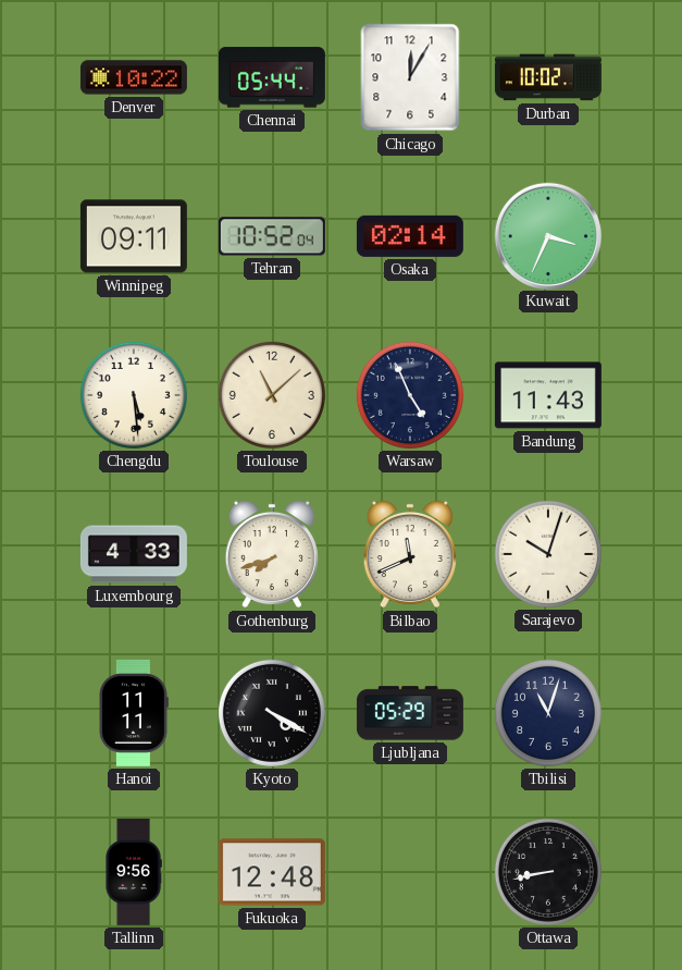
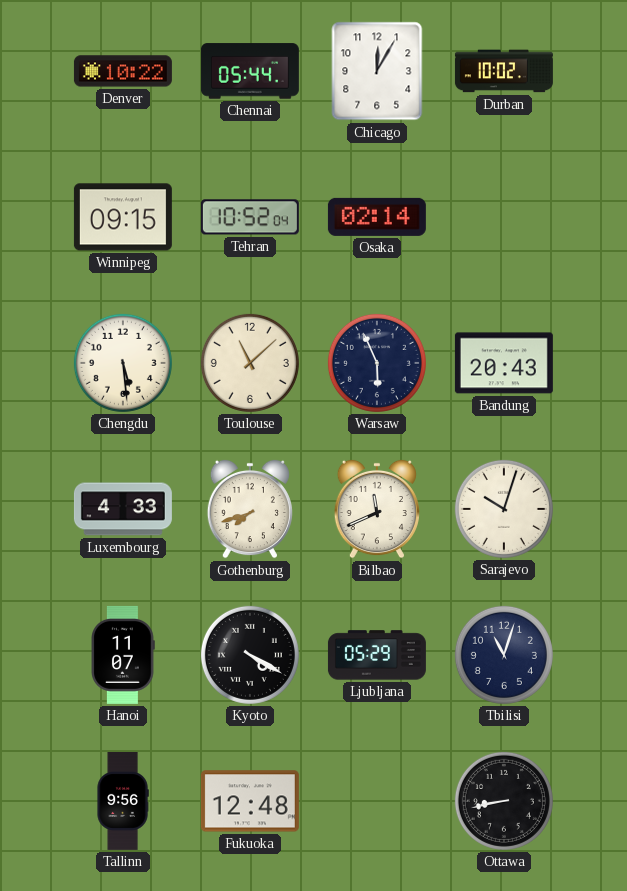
Winnipeg: 09:11 -> 09:15
Kuwait: 3:34 -> none
Warsaw: 4:56 -> 5:56
Bandung: 11:43 -> 20:43
Hanoi: 11:11 -> 11:07
